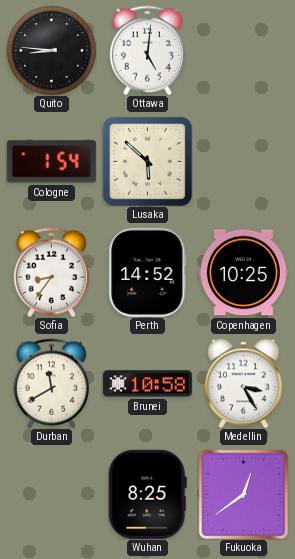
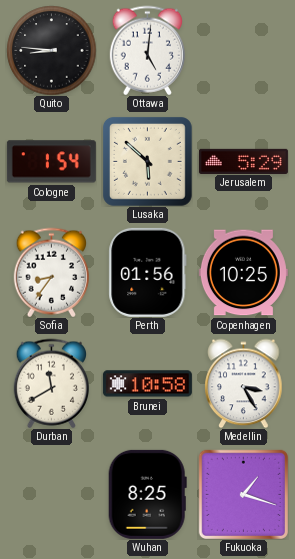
Jerusalem: none -> 5:29
Perth: 14:52 -> 01:56
Fukuoka: 12:39 -> 1:18
